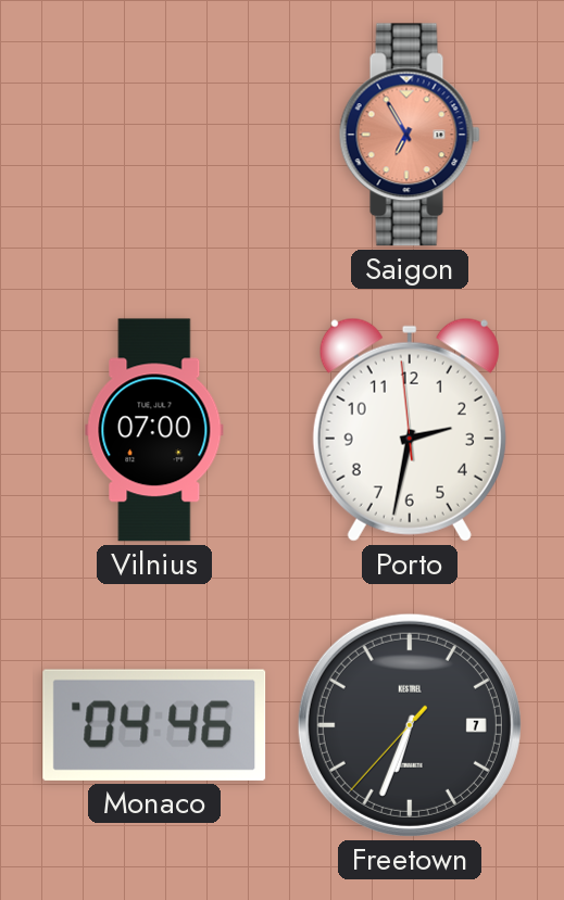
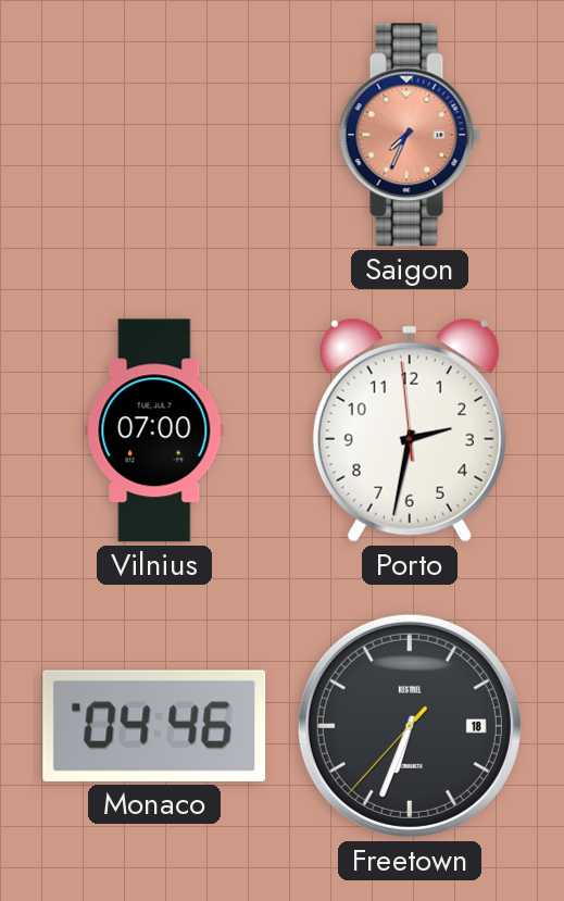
Saigon: 6:55 -> 7:34
Freetown date: 7 -> 18
